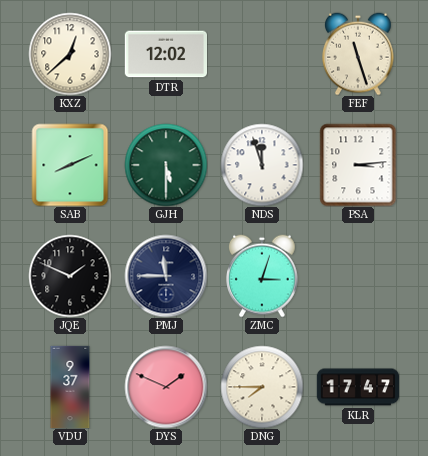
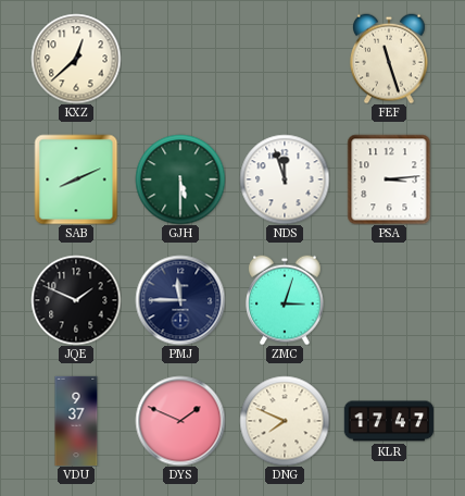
DTR: 12:02 -> none
DNG: 7:45 -> 7:49
